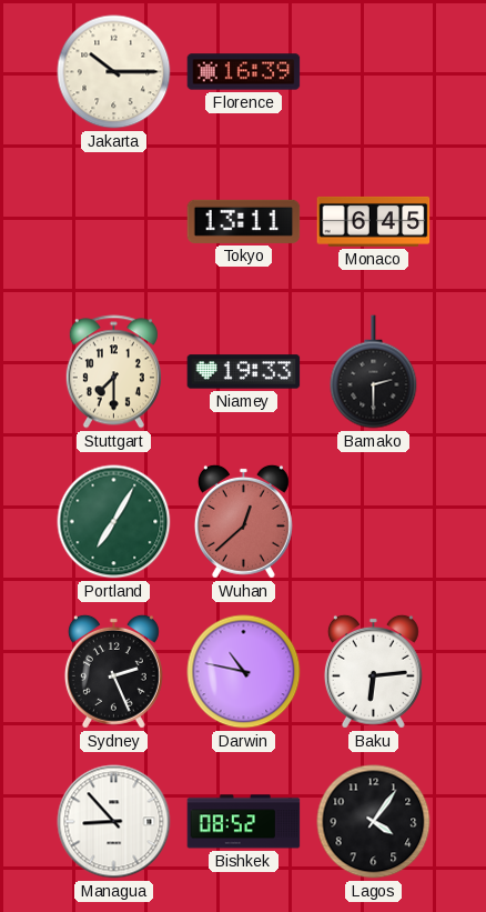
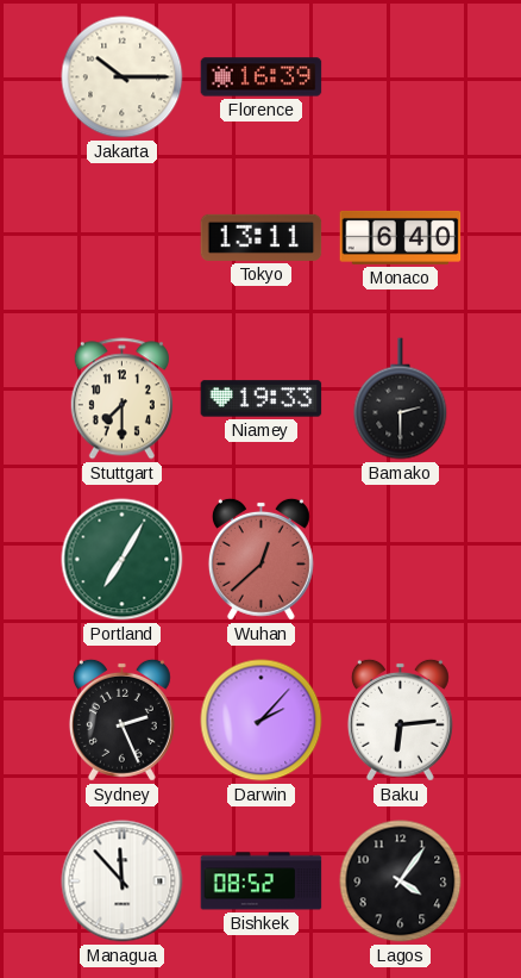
Monaco: 6:45 -> 6:40
Darwin: 10:47 -> 2:07
Managua: 8:53 -> 11:53
